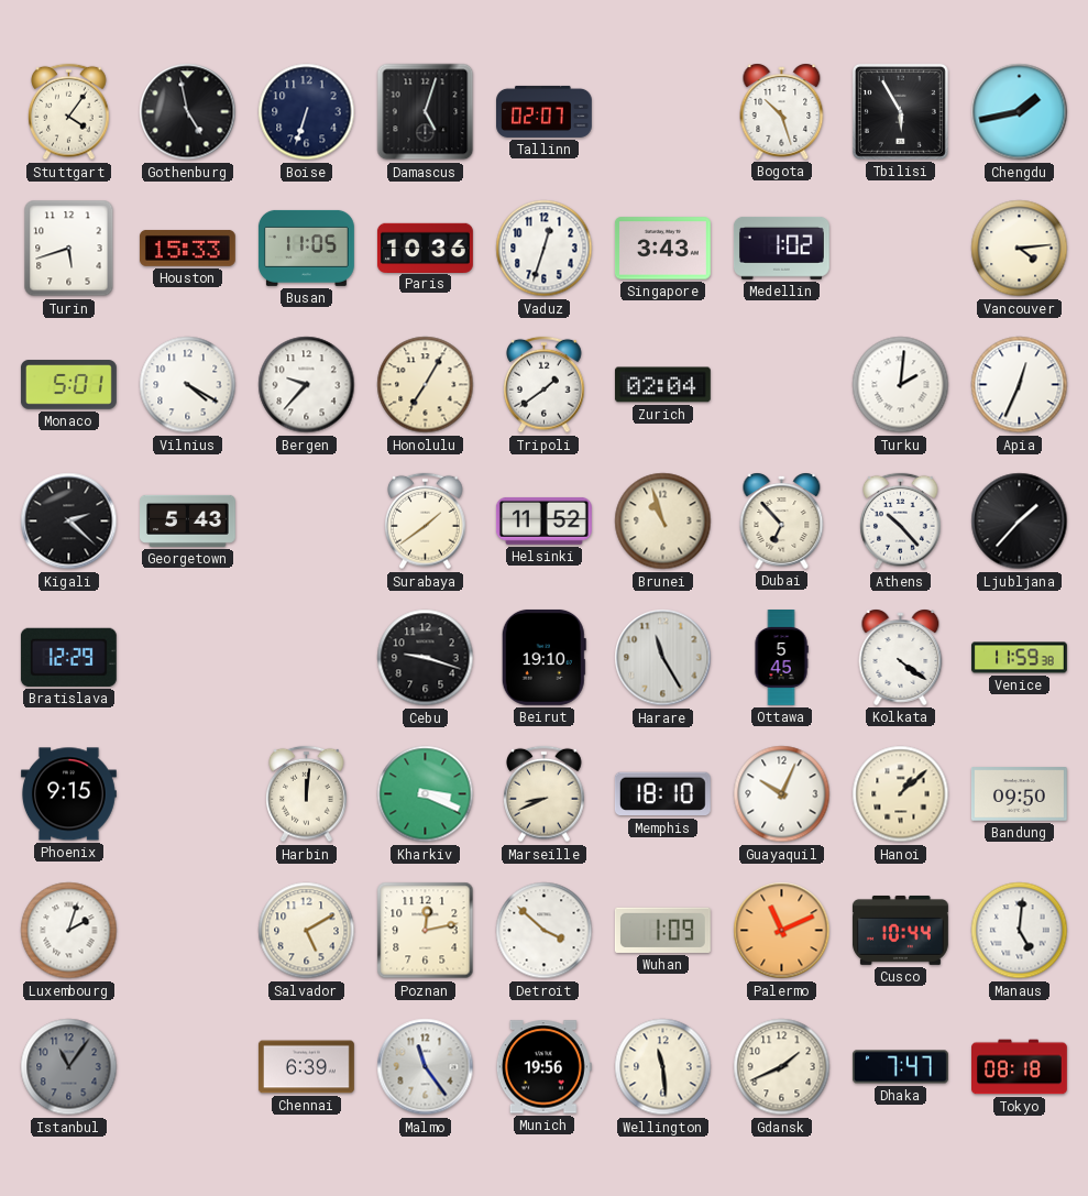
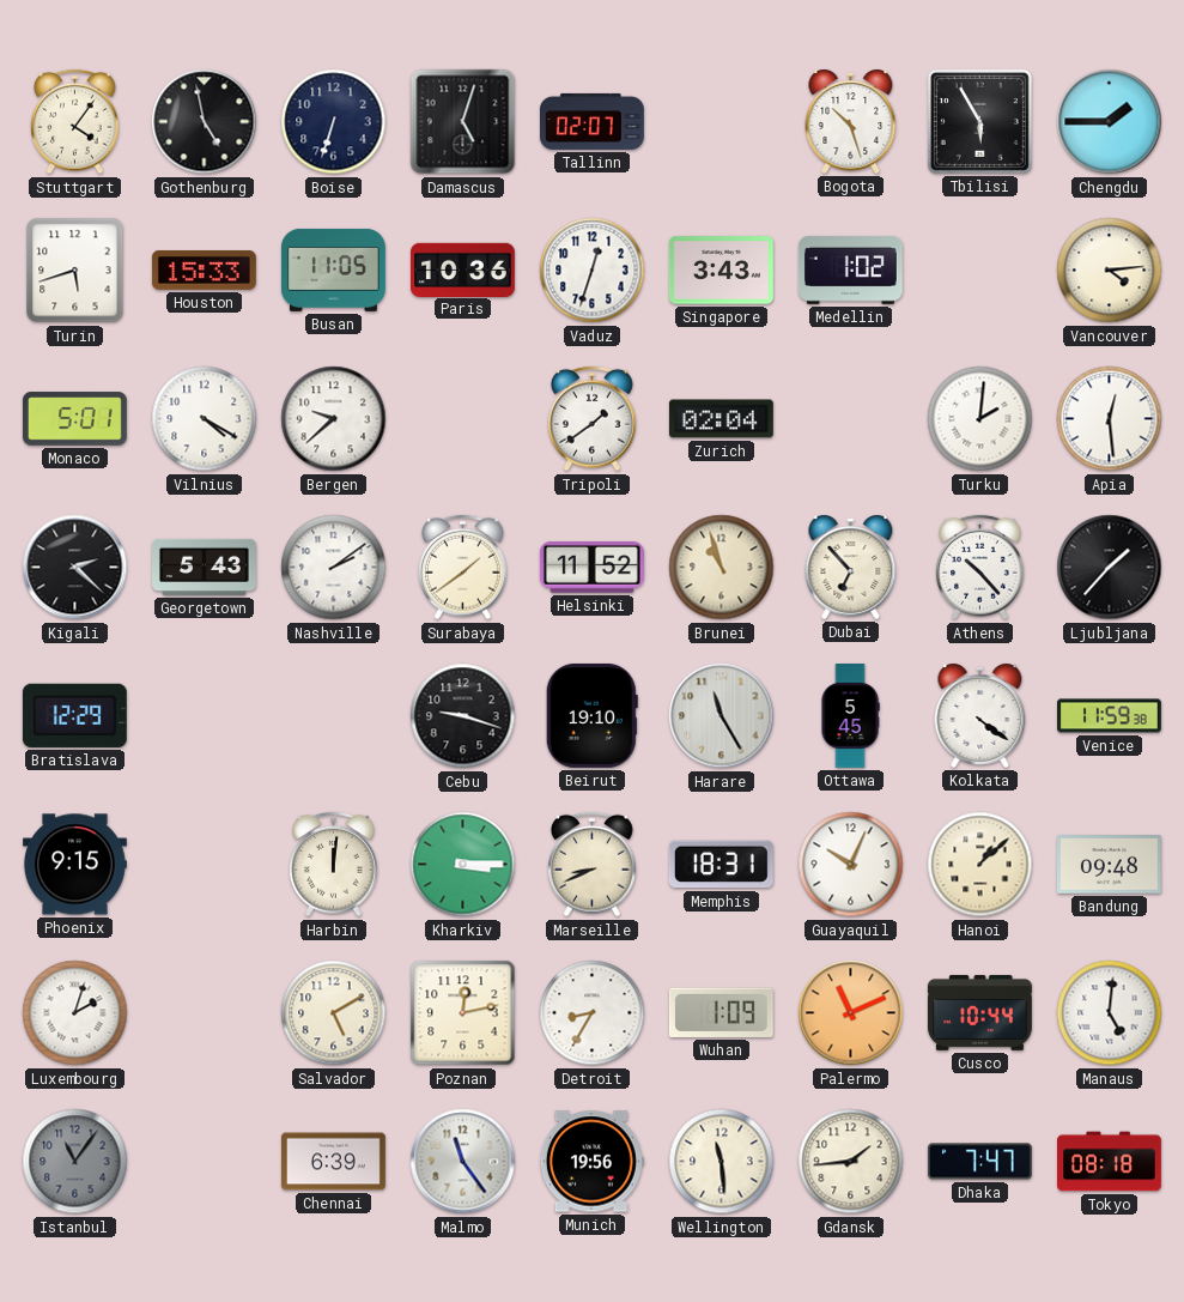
Chengdu: 1:43 -> 1:45
Bergen: 9:37 -> 9:38
Honolulu: 7:05 -> none
Apia: 12:34 -> 12:29
Nashville: none -> 2:09
Kharkiv: 3:19 -> 3:15
Memphis: 18:10 -> 18:31
Bandung: 09:50 -> 09:48
Detroit: 3:52 -> 8:35
Gdansk: 1:41 -> 1:44
